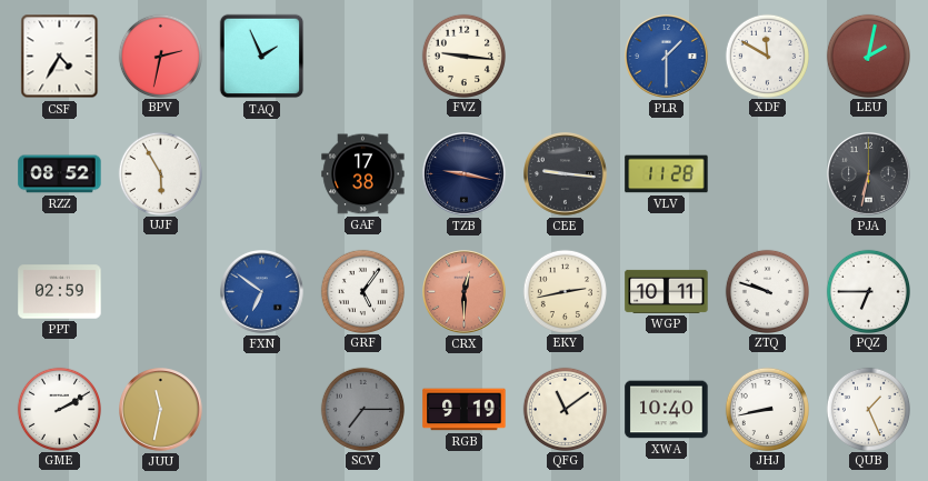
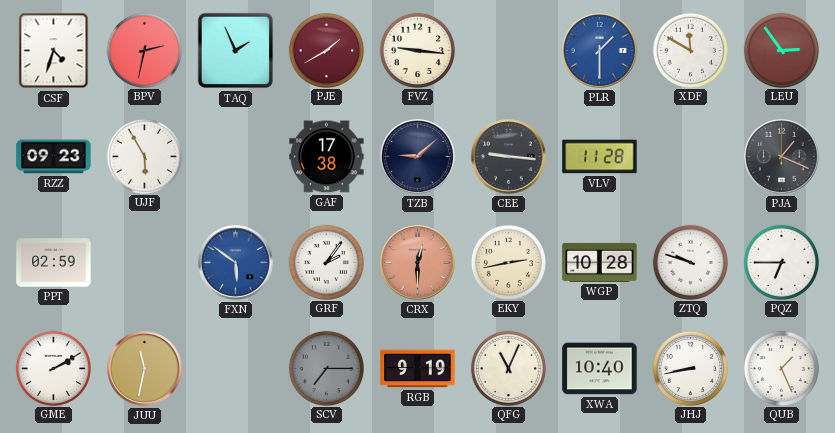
CSF: 4:35 -> 4:33
PJE: none -> 1:40
LEU: 2:02 -> 2:54
RZZ: 08:52 -> 09:23
TZB: 9:17 -> 9:08
PJA: 6:32 -> 1:19
FXN: 6:51 -> 5:51
GRF: 5:06 -> 2:06
WGP: 10:11 -> 10:28
QFG: 11:09 -> 11:04
